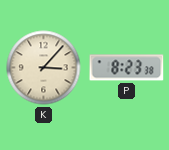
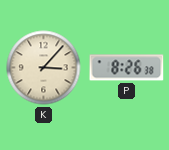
P: 8:23 -> 8:26
